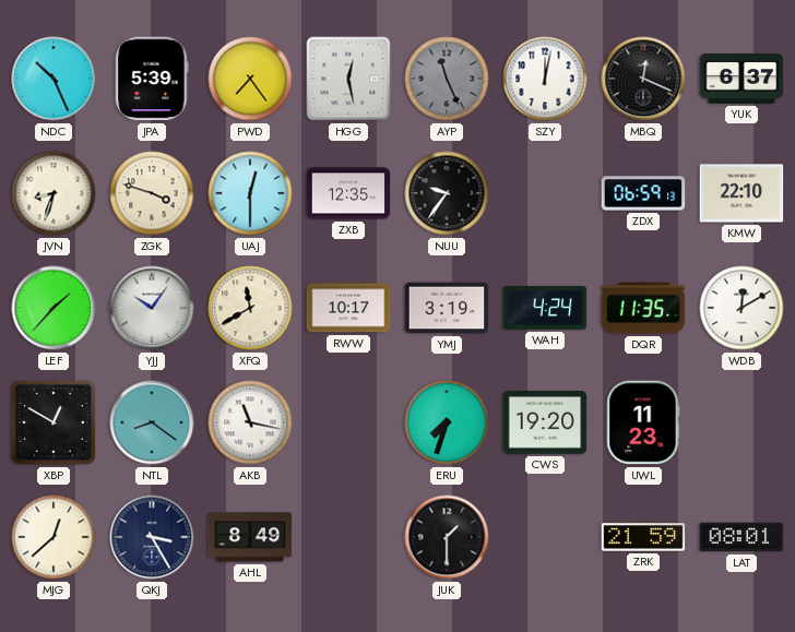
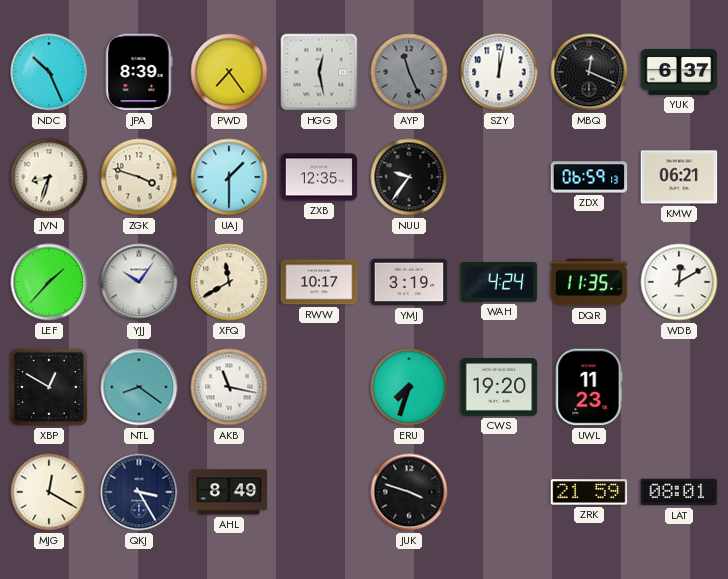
JPA: 5:39 -> 8:39
UAJ: 12:30 -> 1:30
KMW: 22:10 -> 06:21
MJG: 12:38 -> 12:20
JUK: 1:30 -> 3:48
